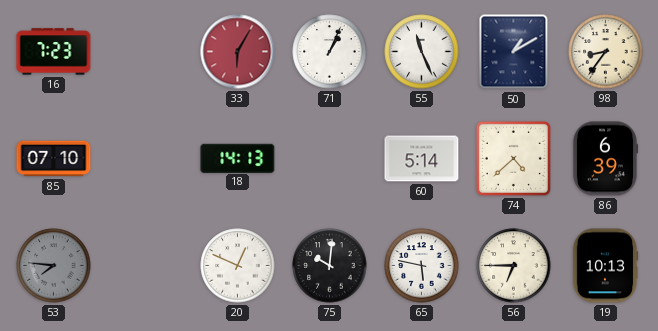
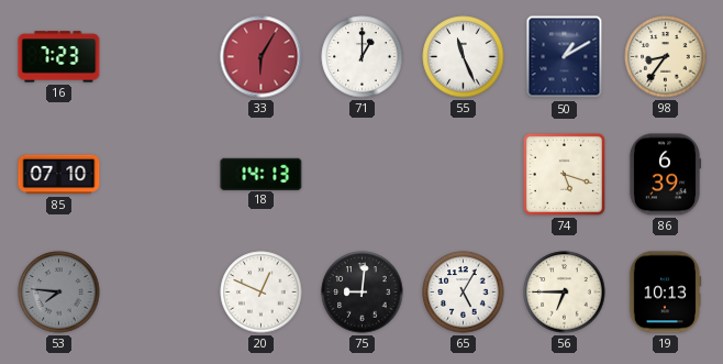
71: 1:04 -> 1:00
60: 5:14 -> none
74: 4:38 -> 5:18
75: 10:01 -> 9:01
65: 5:47 -> 5:05
